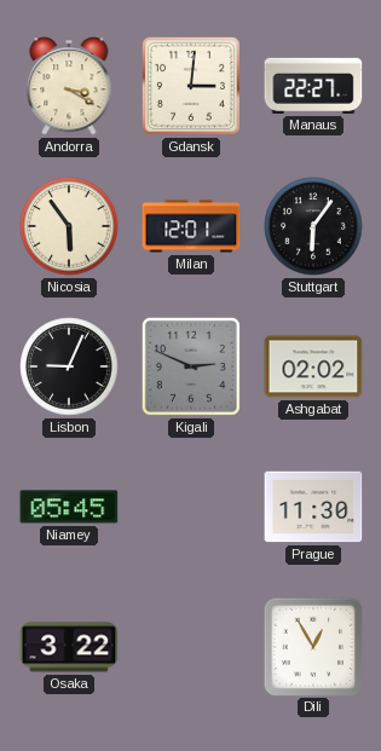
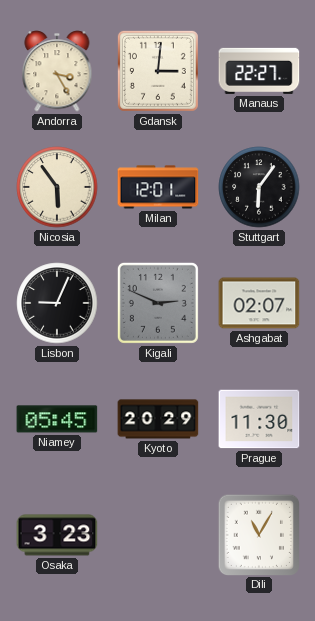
Andorra: 3:20 -> 3:25
Ashgabat: 02:02 -> 02:07
Kyoto: none -> 20:29
Osaka: 3:22 -> 3:23
Dili: 12:55 -> 11:05
